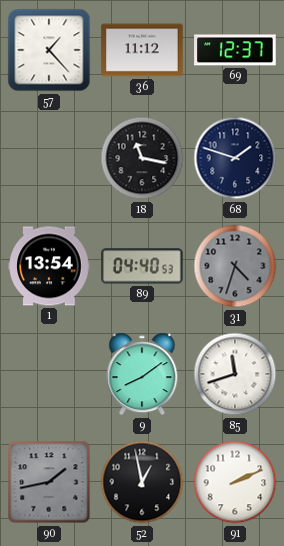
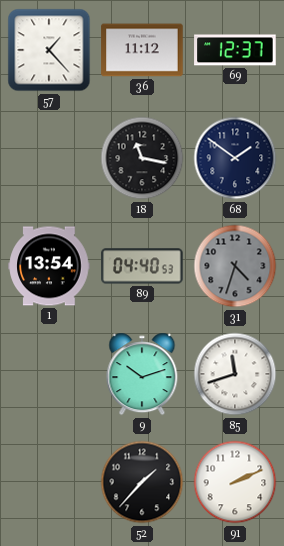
68: 1:48 -> 1:51
9: 8:09 -> 10:12
90: 1:43 -> none
52: 12:58 -> 1:37
